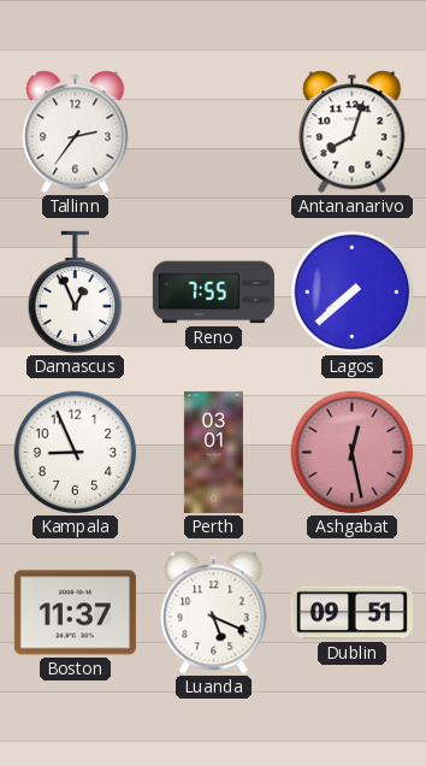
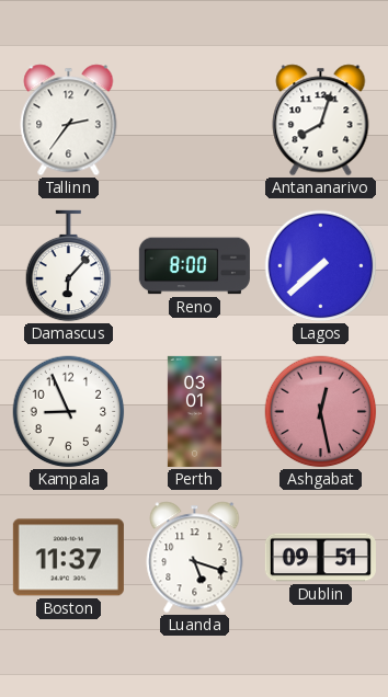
Damascus: 12:56 -> 6:07
Reno: 7:55 -> 8:00
Luanda: 5:19 -> 5:18
